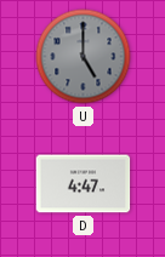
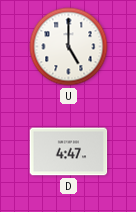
U dial: grey -> white
